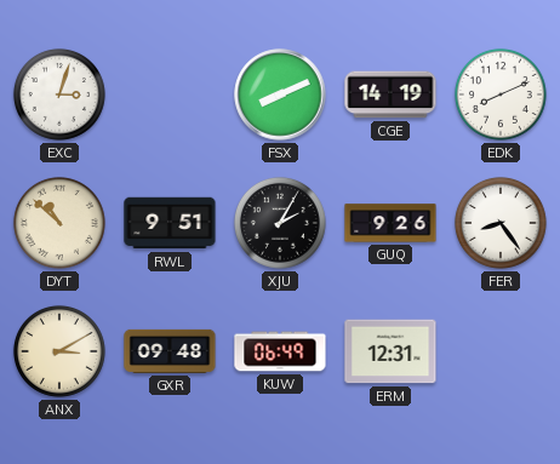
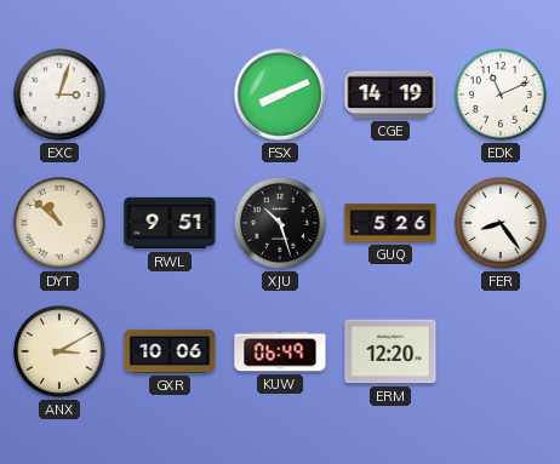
EDK: 8:11 -> 11:11
XJU: 2:05 -> 10:27
GUQ: 9:26 -> 5:26
GXR: 09:48 -> 10:06
ERM: 12:31 -> 12:20
